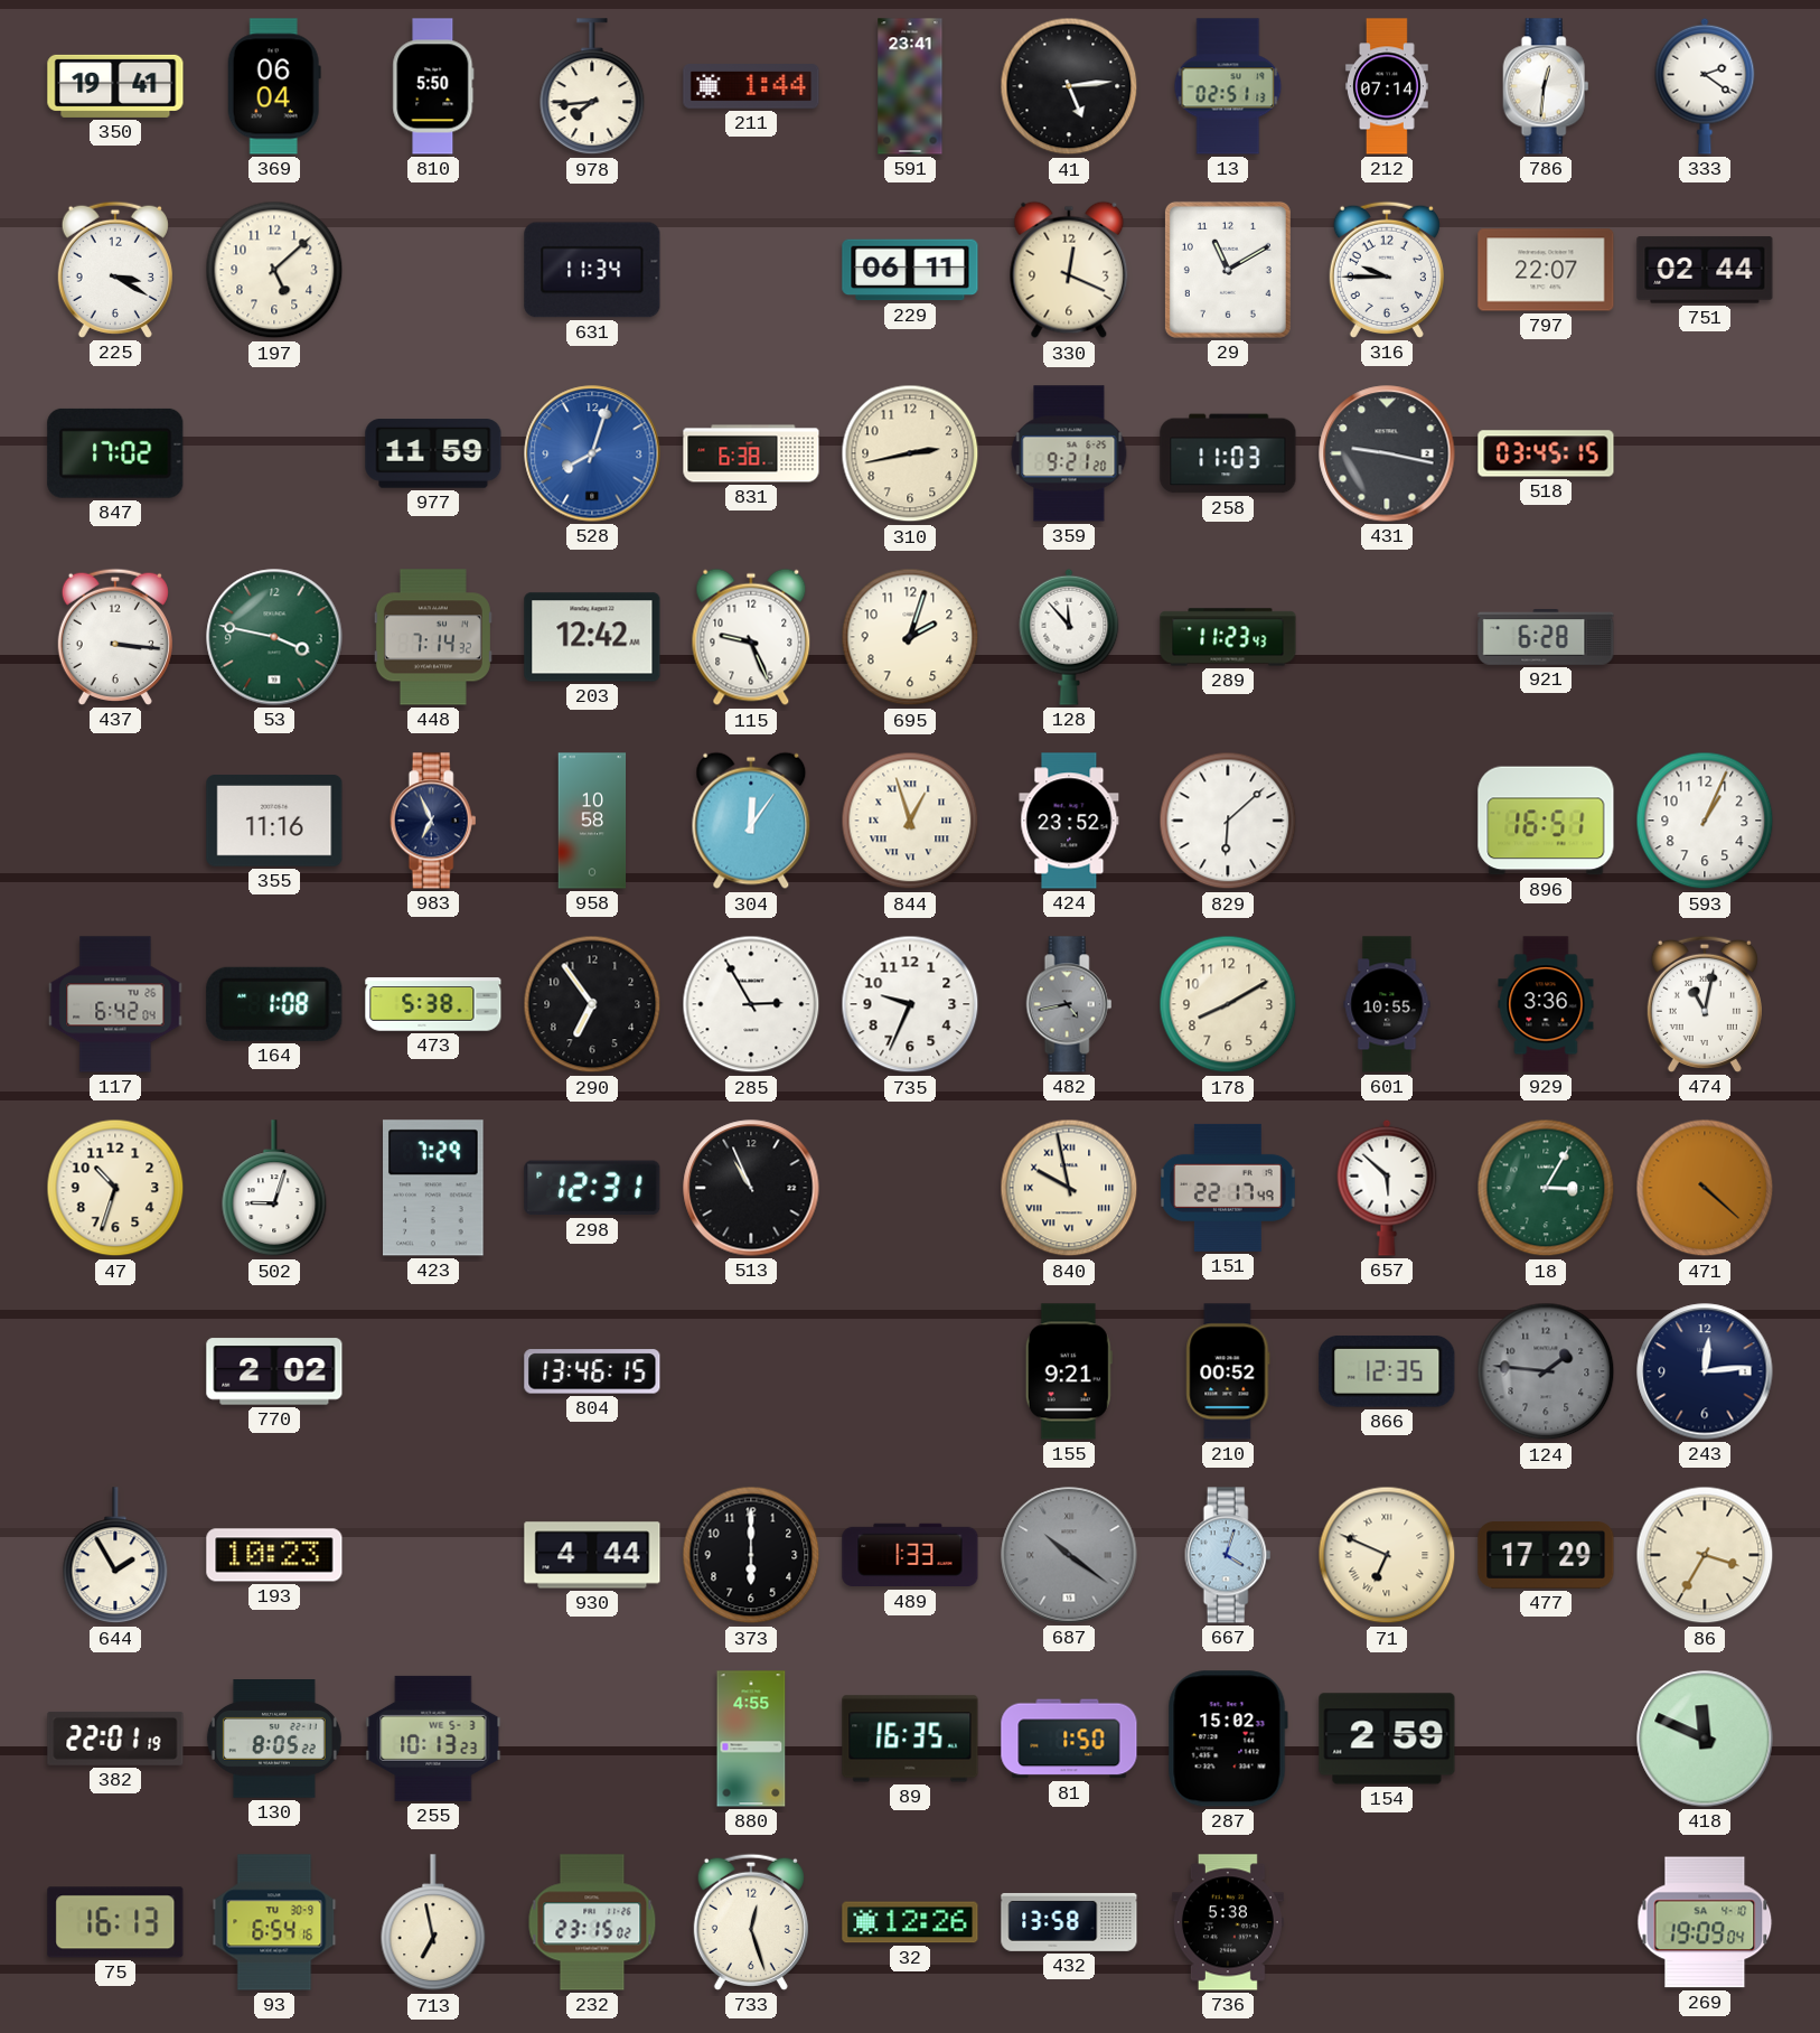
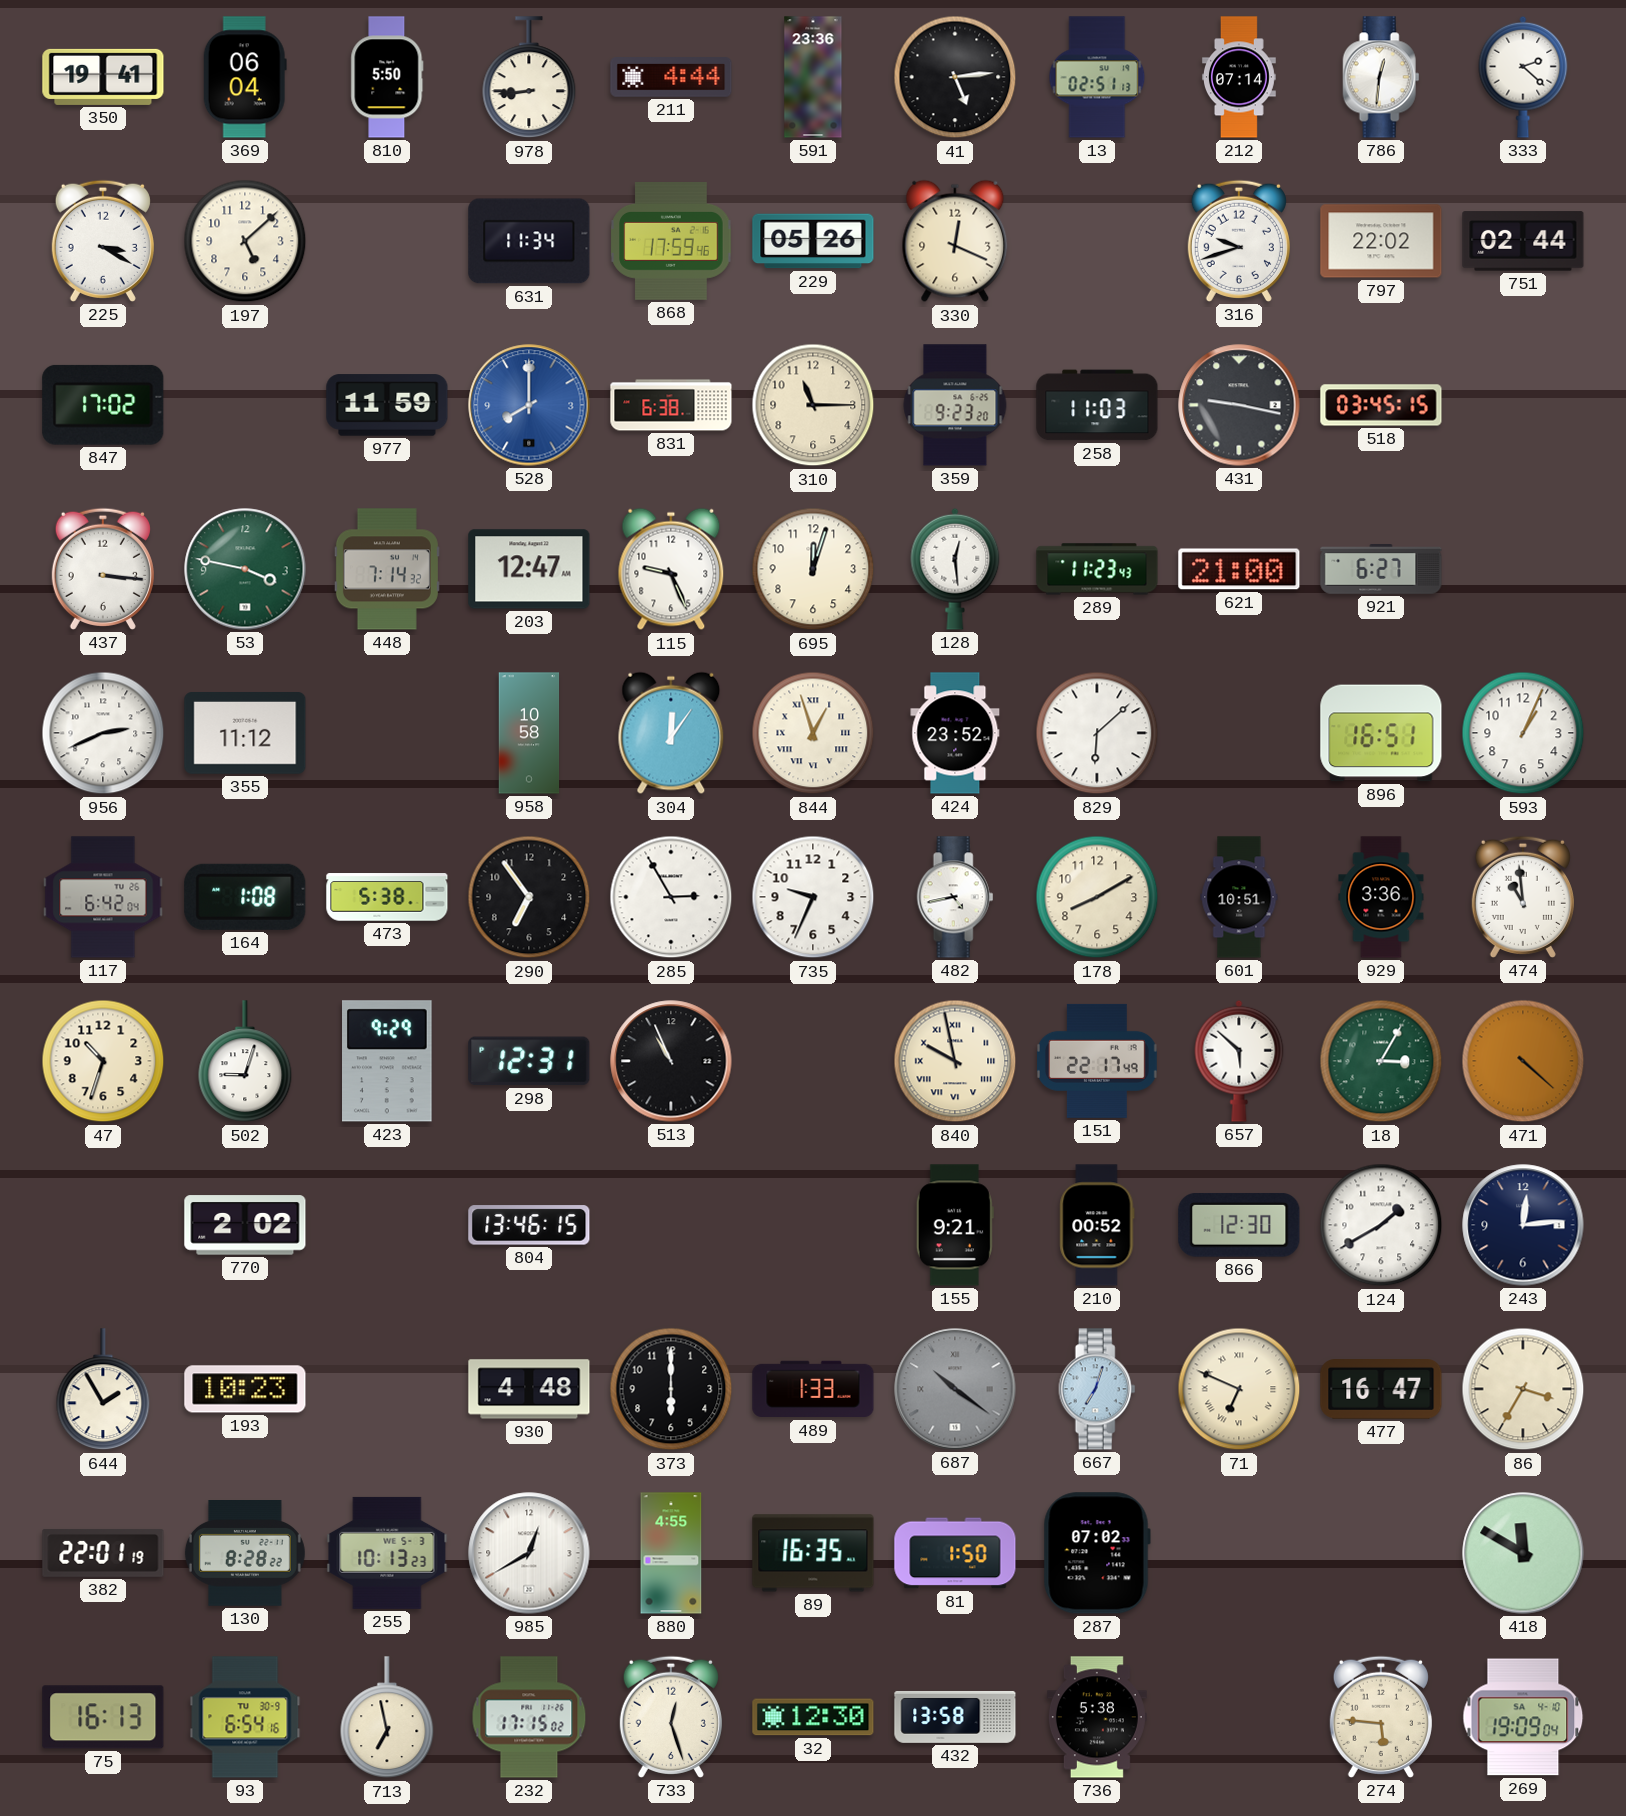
978: 7:44 -> 8:44
211: 1:44 -> 4:44
591: 23:41 -> 23:36
333: 2:21 -> 2:22
868: none -> 17:59
229: 06:11 -> 05:26
29: 11:10 -> none
316: 9:45 -> 9:42
797: 22:07 -> 22:02
528: 8:03 -> 8:00
310: 2:43 -> 11:15
359: 9:21 -> 9:23
203: 12:42 -> 12:47
695: 2:03 -> 12:03
128: 11:53 -> 12:29
621: none -> 21:00
921: 6:28 -> 6:27
956: none -> 2:41
355: 11:16 -> 11:12
983: 6:56 -> none
482 dial: grey -> white
601: 10:55 -> 10:51
474: 11:02 -> 10:59
423: 7:29 -> 9:29
866: 12:35 -> 12:30
124: 1:46 -> 1:40
124 dial: grey -> white
930: 4:44 -> 4:48
667: 4:03 -> 7:03
477: 17:29 -> 16:47
130: 8:05 -> 8:28
985: none -> 12:40
287: 15:02 -> 07:02
154: 2:59 -> none
418: 11:49 -> 11:50
232: 23:15 -> 17:15
32: 12:26 -> 12:30
274: none -> 5:46
